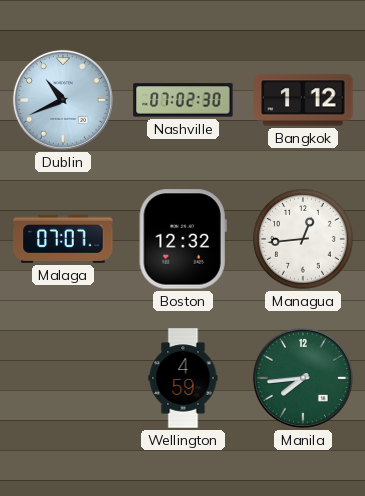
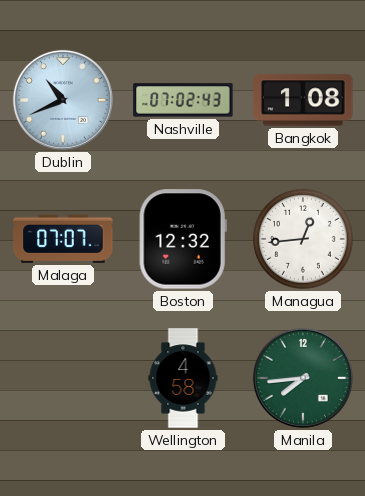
Nashville: 07:02:30 -> 07:02:43
Bangkok: 1:12 -> 1:08
Wellington: 4:59 -> 4:58
